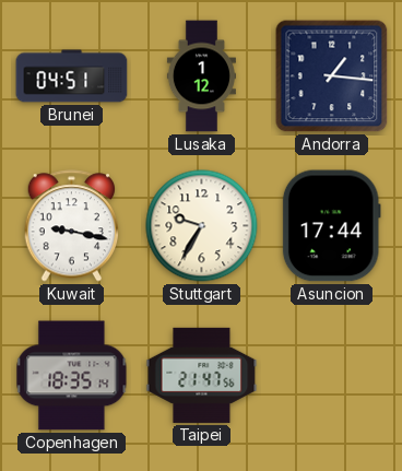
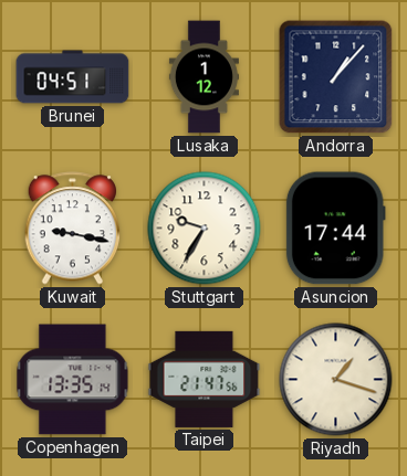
Andorra: 1:16 -> 1:07
Copenhagen: 18:35 -> 13:35
Riyadh: none -> 1:18
